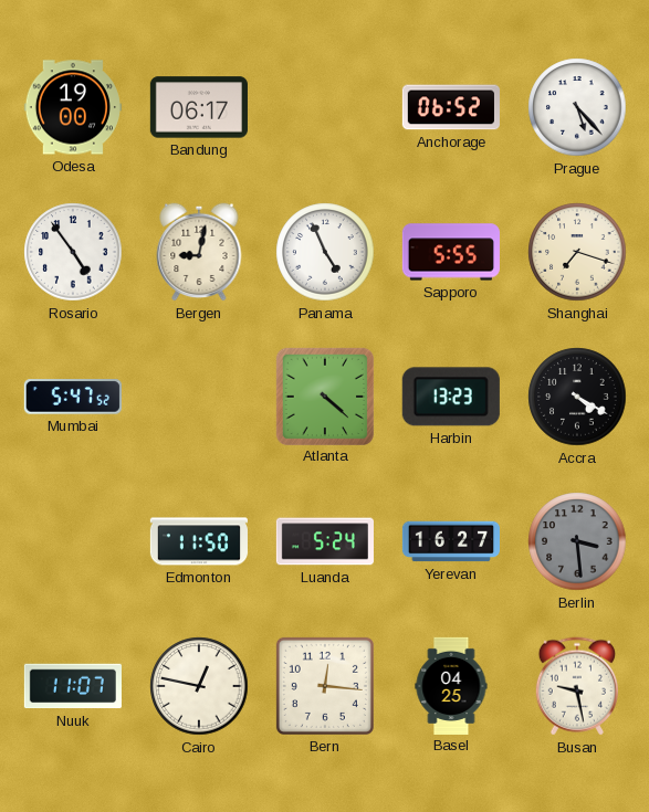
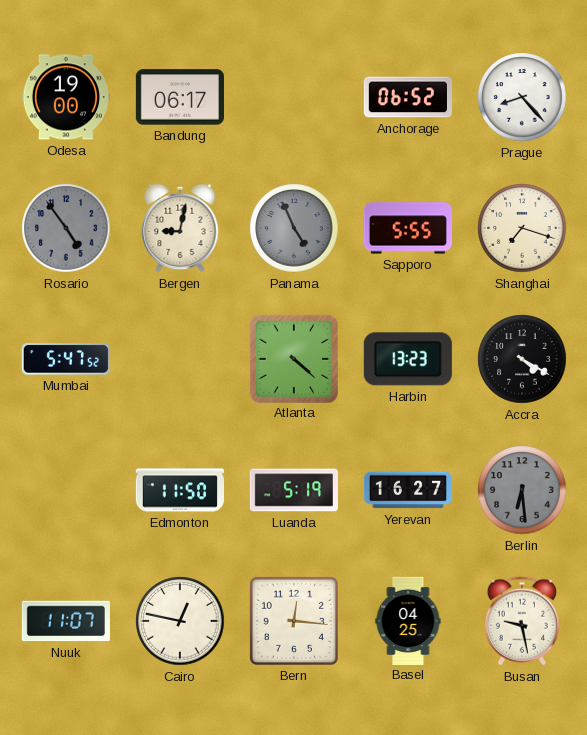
Prague: 5:23 -> 8:23
Rosario dial: white -> grey
Panama dial: white -> grey
Luanda: 5:24 -> 5:19
Berlin: 3:29 -> 6:29
